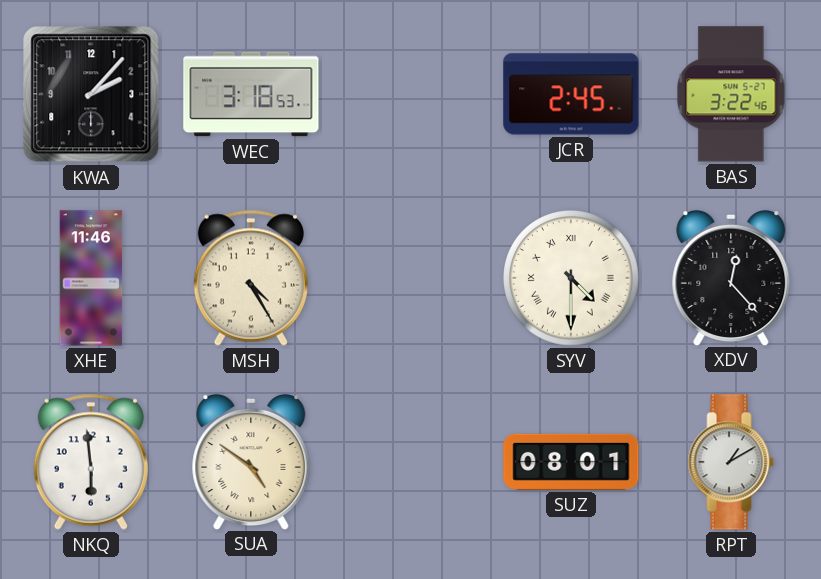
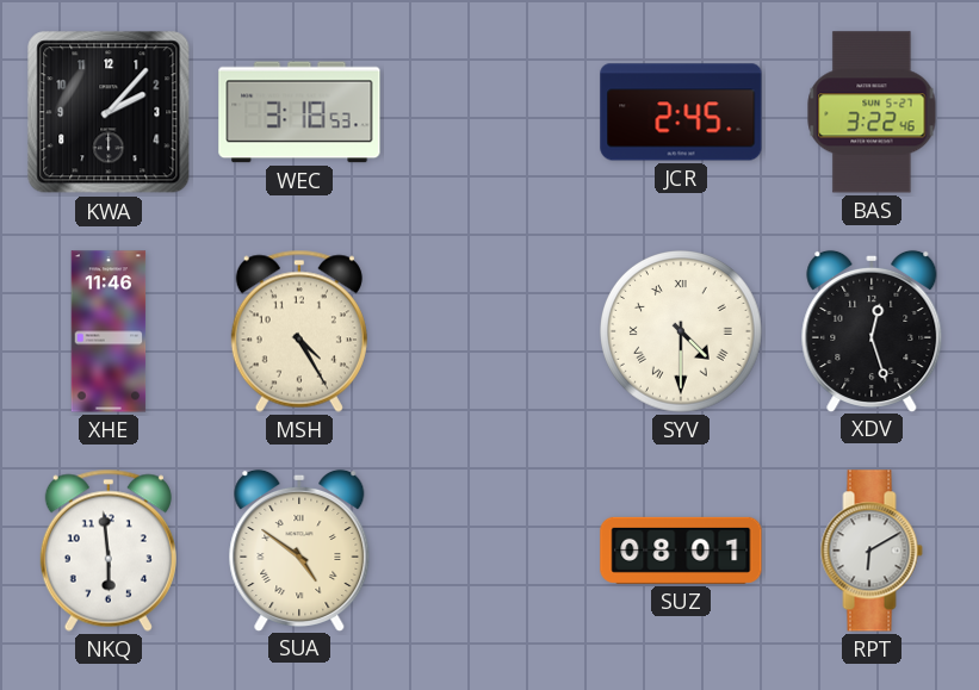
XDV: 12:23 -> 12:27
RPT: 1:10 -> 6:10
